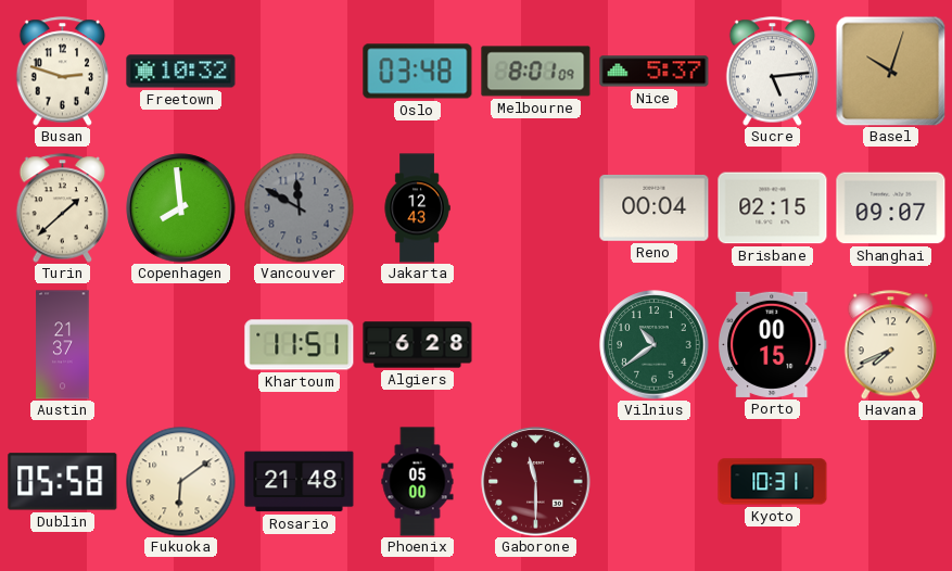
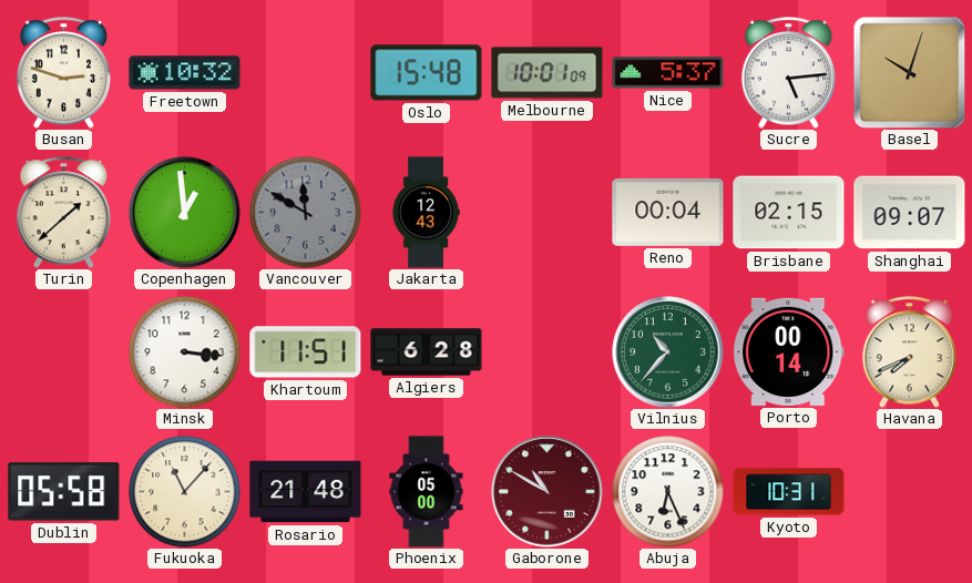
Oslo: 03:48 -> 15:48
Melbourne: 8:01 -> 10:01
Copenhagen: 7:59 -> 12:59
Austin: 21:37 -> none
Minsk: none -> 3:16
Vilnius: 10:39 -> 10:37
Porto: 00:15 -> 00:14
Fukuoka: 6:09 -> 11:07
Gaborone: 11:30 -> 10:50
Abuja: none -> 6:26
